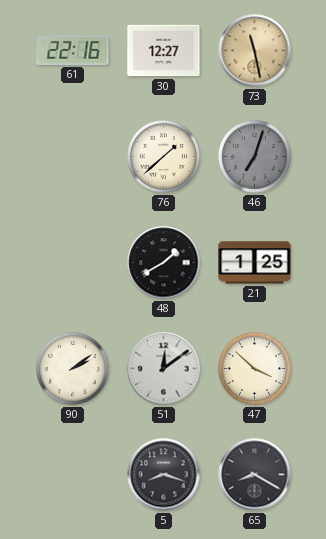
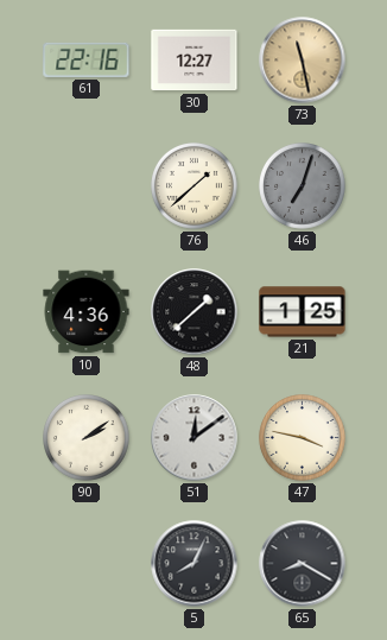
10: none -> 4:36
48: 1:40 -> 1:38
47: 3:52 -> 3:47
5: 8:18 -> 8:04
